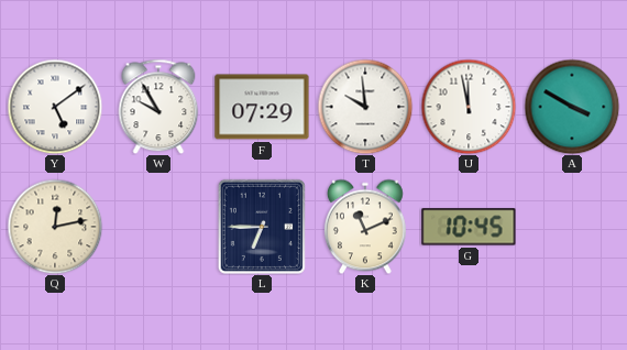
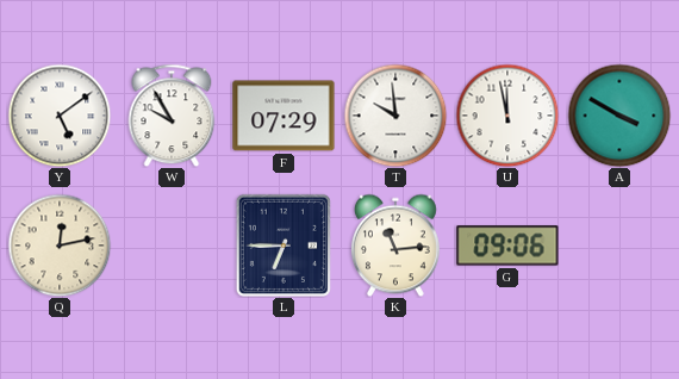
K: 11:11 -> 11:14
G: 10:45 -> 09:06
